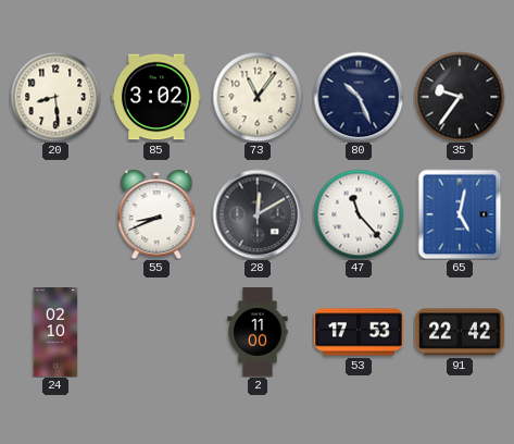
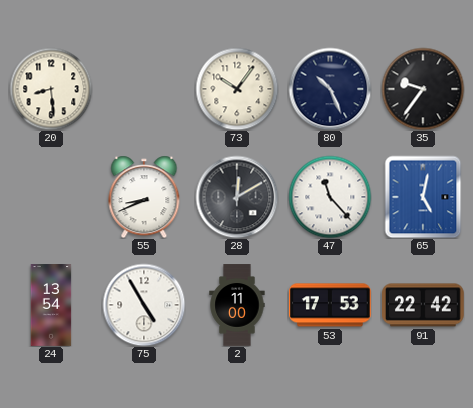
85: 3:02 -> none
73: 11:06 -> 10:06
24: 02:10 -> 13:54
75: none -> 4:55
